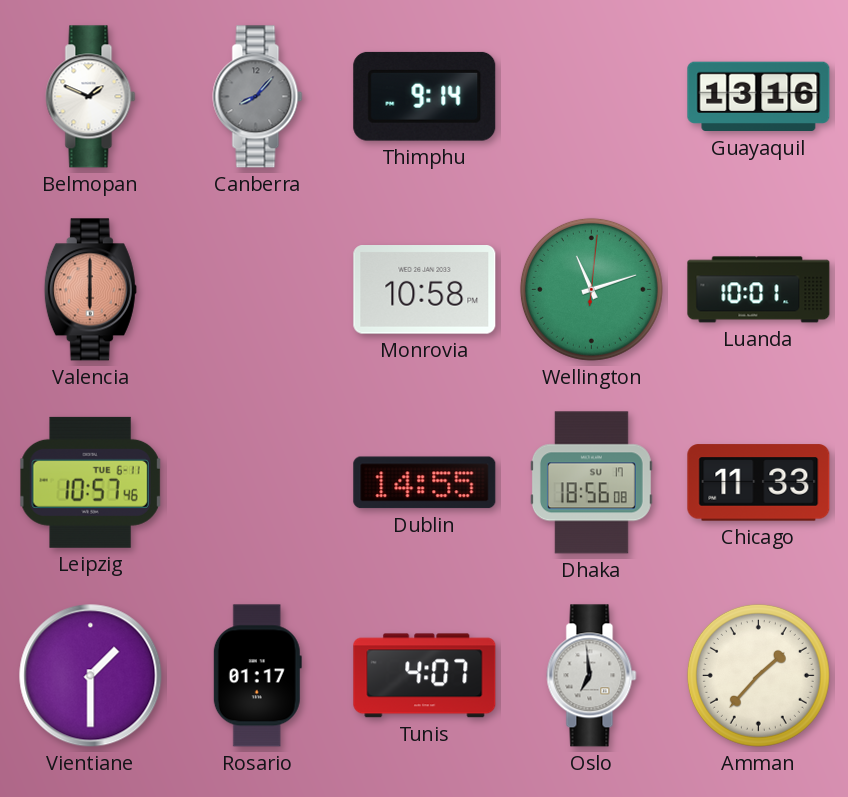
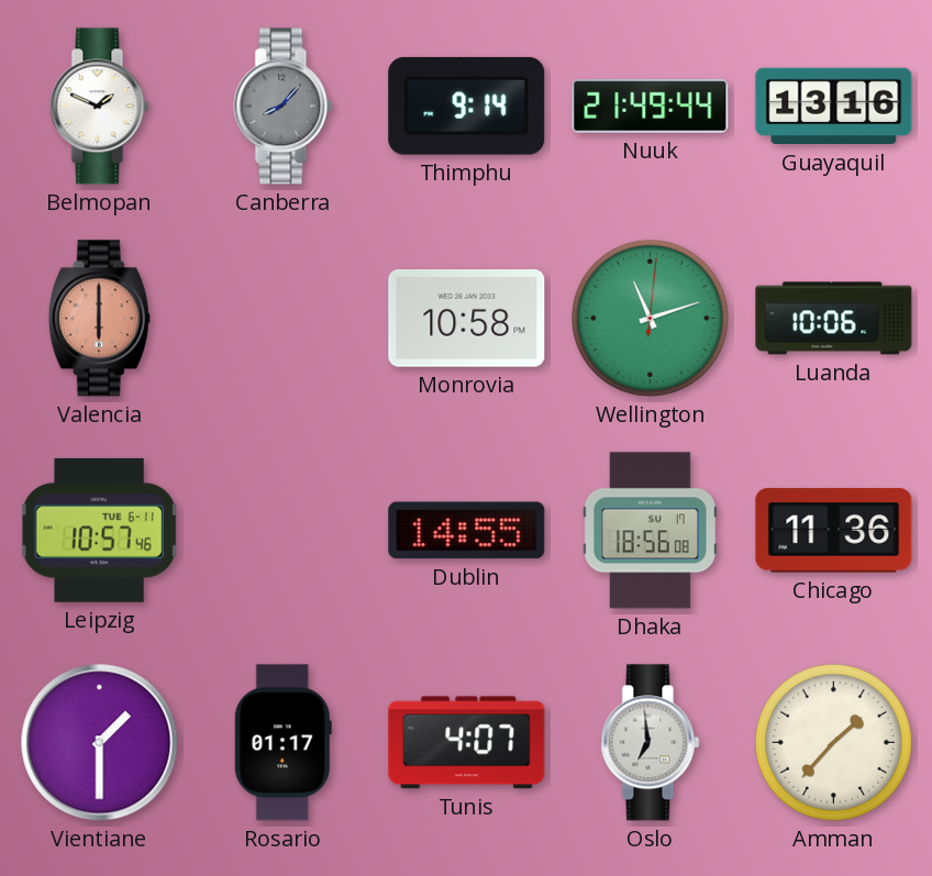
Nuuk: none -> 21:49
Luanda: 10:01 -> 10:06
Chicago: 11:33 -> 11:36
